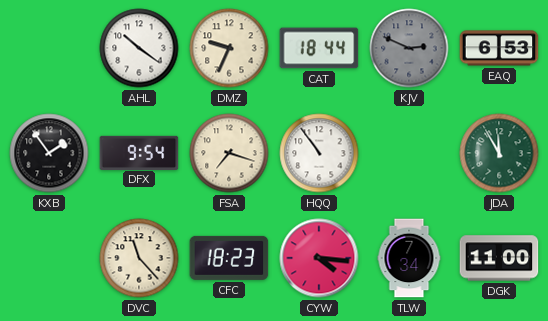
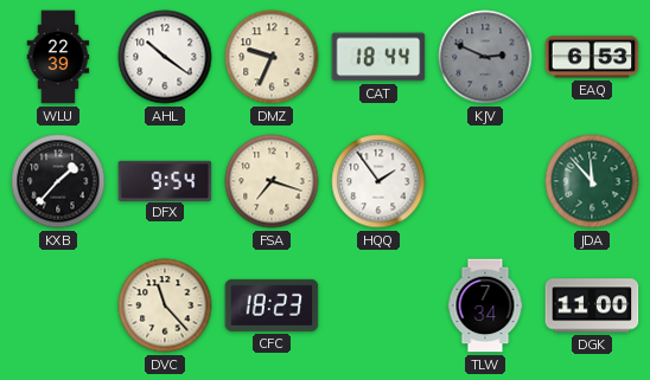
WLU: none -> 22:39
KXB: 1:54 -> 1:37
HQQ: 10:54 -> 1:54
JDA: 11:55 -> 11:53
CYW: 4:16 -> none
